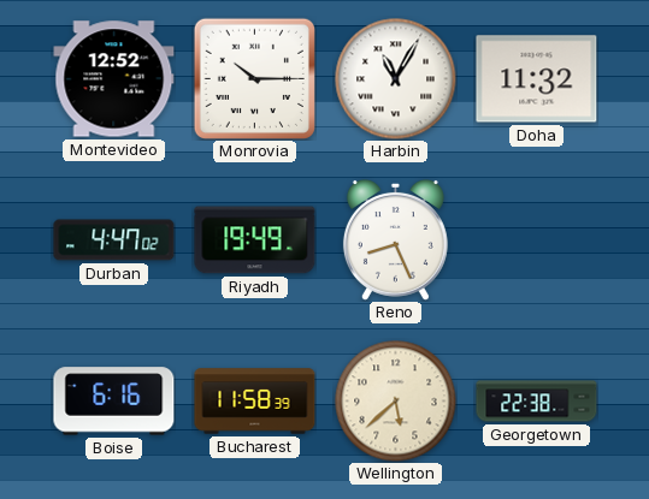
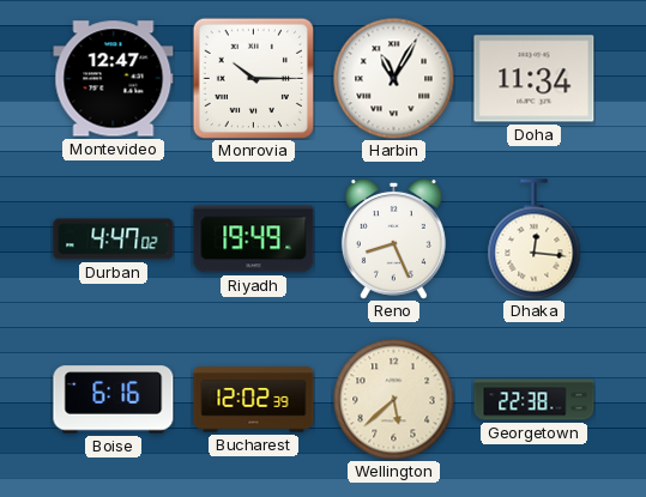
Montevideo: 12:52 -> 12:47
Doha: 11:32 -> 11:34
Dhaka: none -> 12:16
Bucharest: 11:58 -> 12:02
